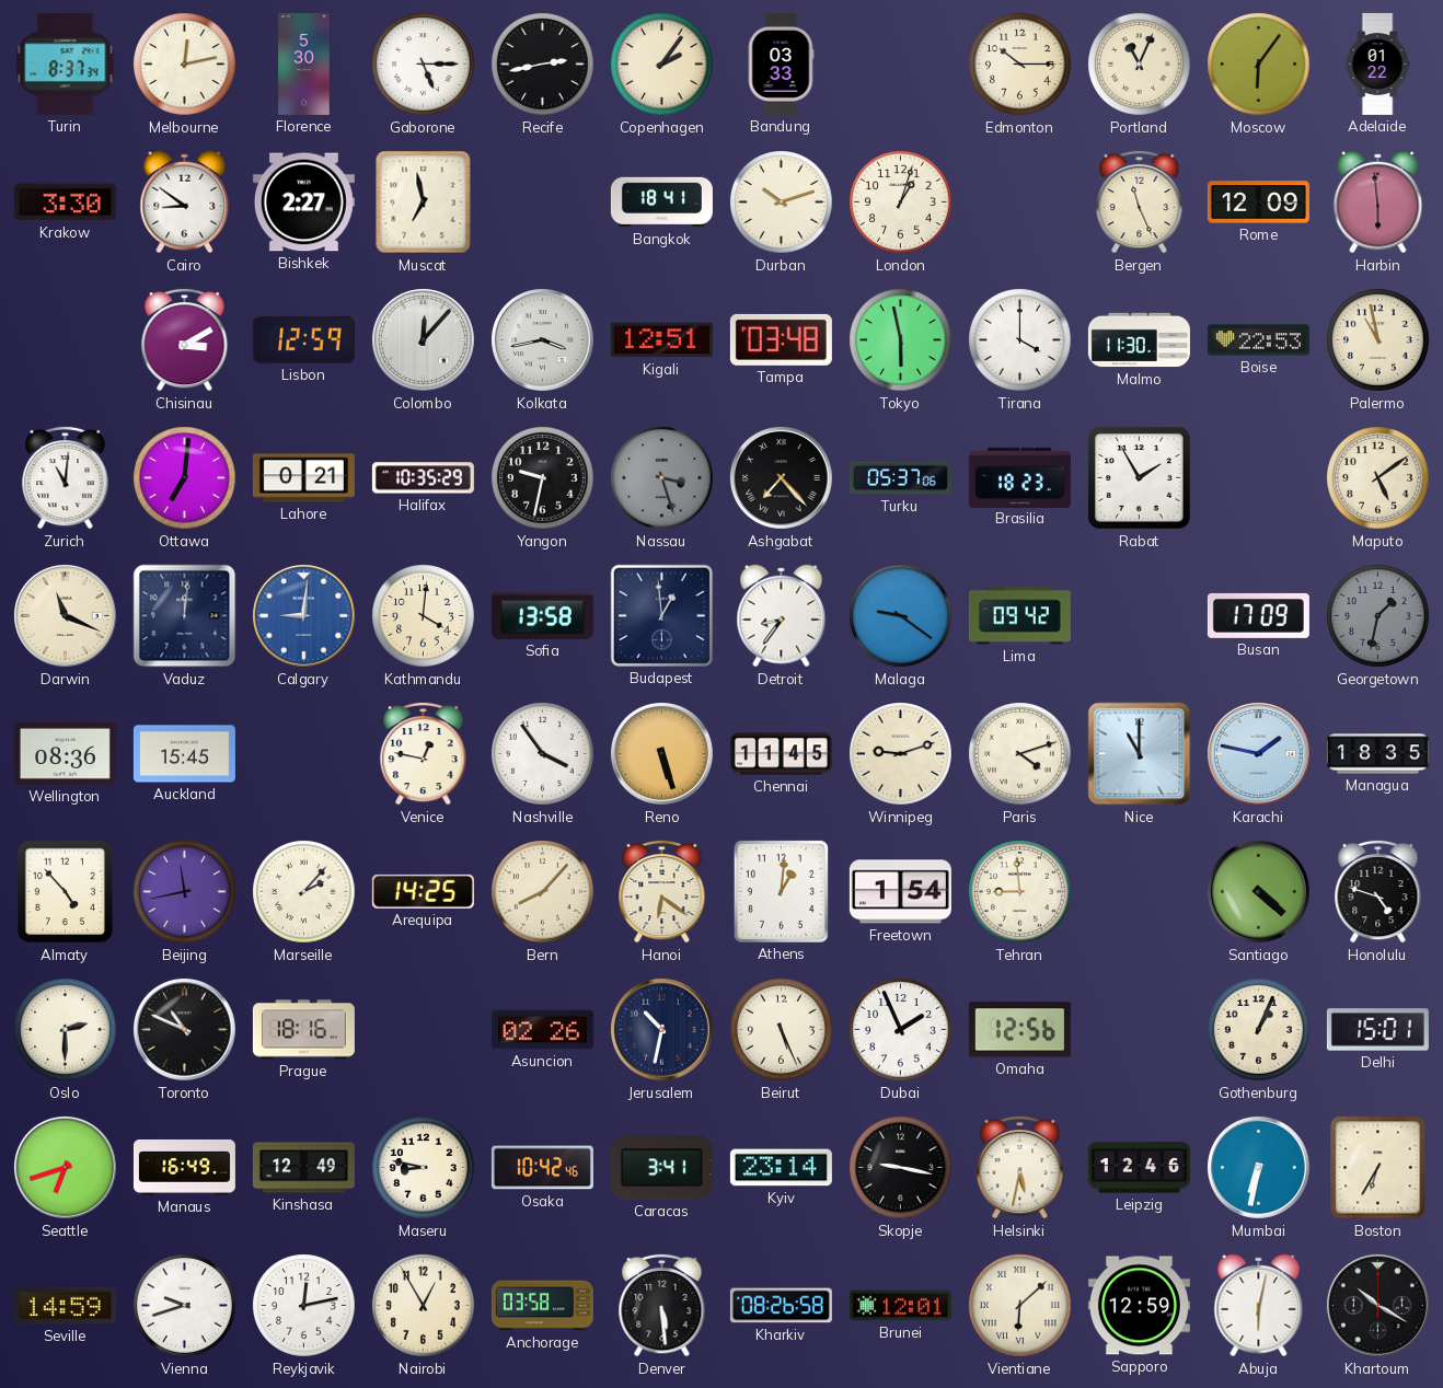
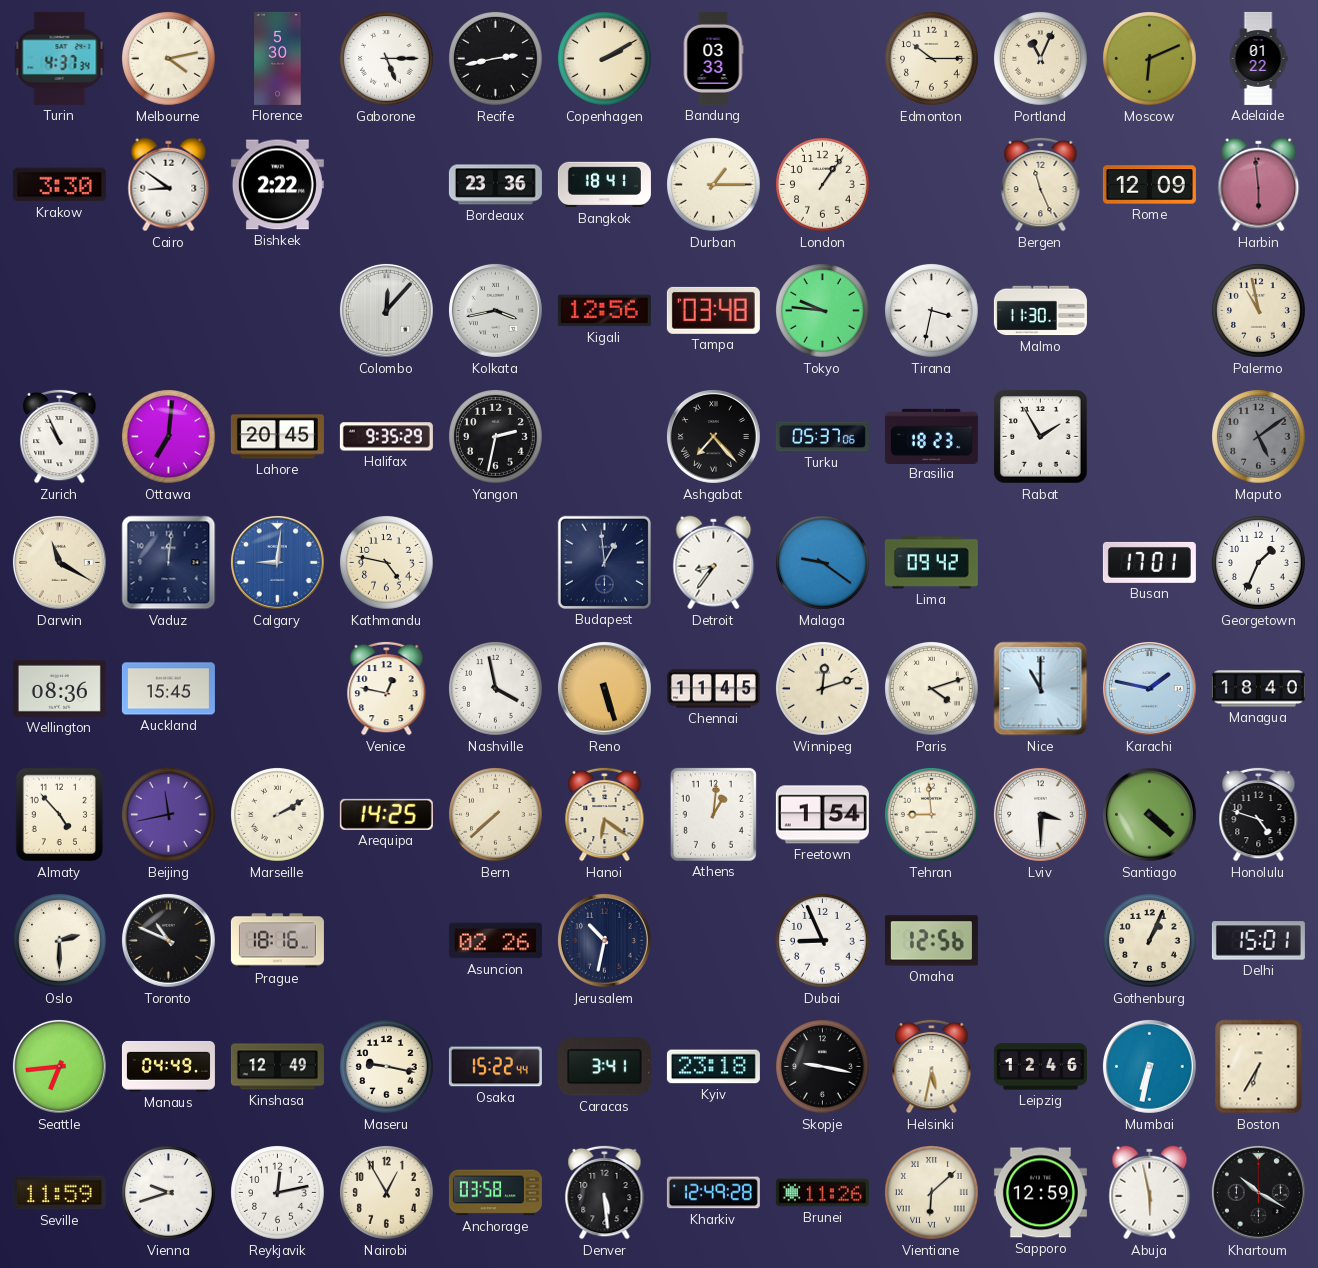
Turin: 8:37 -> 4:37
Melbourne: 12:13 -> 4:13
Copenhagen: 2:06 -> 2:10
Moscow: 6:06 -> 6:11
Bishkek: 2:27 -> 2:22
Muscat: 6:58 -> none
Bordeaux: none -> 23:36
Durban: 10:12 -> 1:15
London: 1:03 -> 1:06
Chisinau: 3:10 -> none
Lisbon: 12:59 -> none
Kigali: 12:51 -> 12:56
Tokyo: 5:58 -> 9:46
Tirana: 4:00 -> 3:32
Boise: 22:53 -> none
Zurich: 11:01 -> 10:56
Lahore: 0:21 -> 20:45
Halifax: 10:35 -> 9:35
Yangon: 9:32 -> 2:32
Nassau: 3:27 -> none
Maputo dial: cream -> grey
Darwin: 11:19 -> 11:20
Kathmandu: 4:01 -> 4:47
Sofia: 13:58 -> none
Busan: 17:09 -> 17:01
Georgetown: 1:32 -> 1:34
Georgetown dial: grey -> white
Nashville: 3:54 -> 3:58
Winnipeg: 9:12 -> 12:12
Managua: 18:35 -> 18:40
Marseille: 2:07 -> 2:10
Bern: 8:07 -> 7:38
Lviv: none -> 3:30
Beirut: 5:26 -> none
Dubai: 1:56 -> 8:56
Seattle: 6:42 -> 6:44
Manaus: 16:49 -> 04:49
Maseru: 8:47 -> 9:17
Osaka: 10:42 -> 15:22
Kyiv: 23:14 -> 23:18
Seville: 14:59 -> 11:59
Kharkiv: 08:26 -> 12:49
Brunei: 12:01 -> 11:26
Abuja: 6:02 -> 5:58
